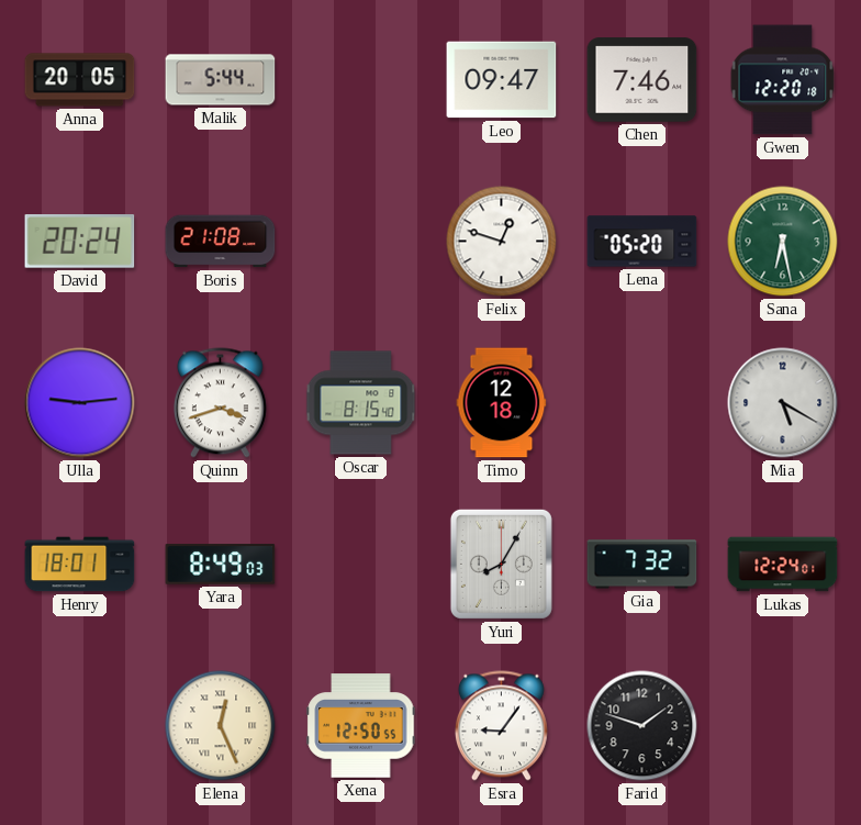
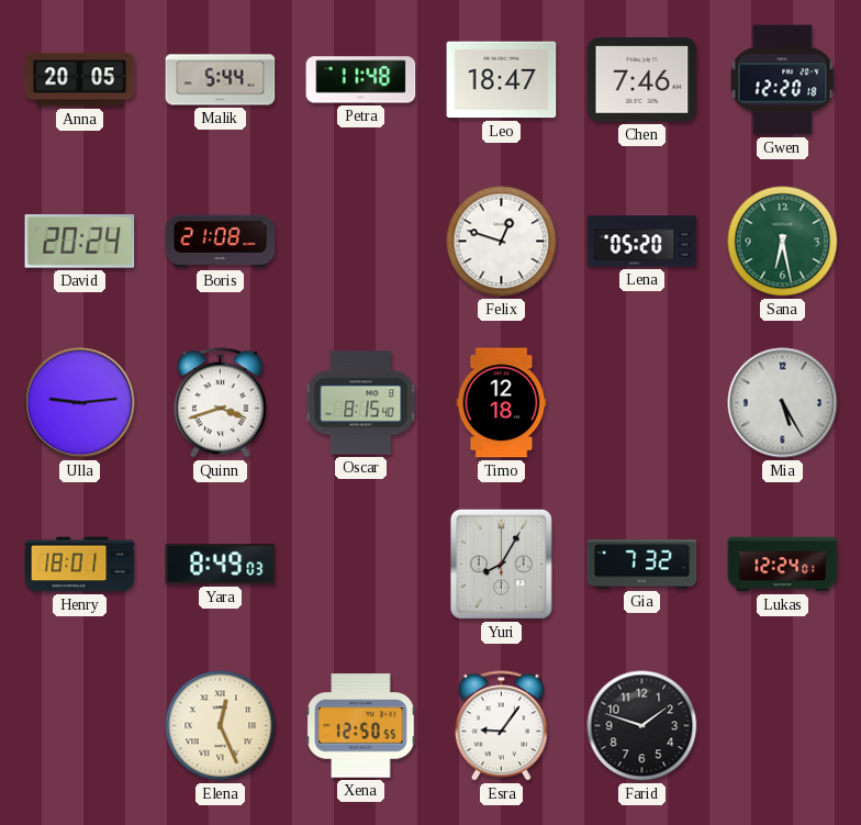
Petra: none -> 11:48
Leo: 09:47 -> 18:47
Mia: 5:20 -> 5:25
